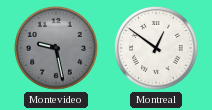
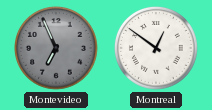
Montevideo: 9:28 -> 6:56
